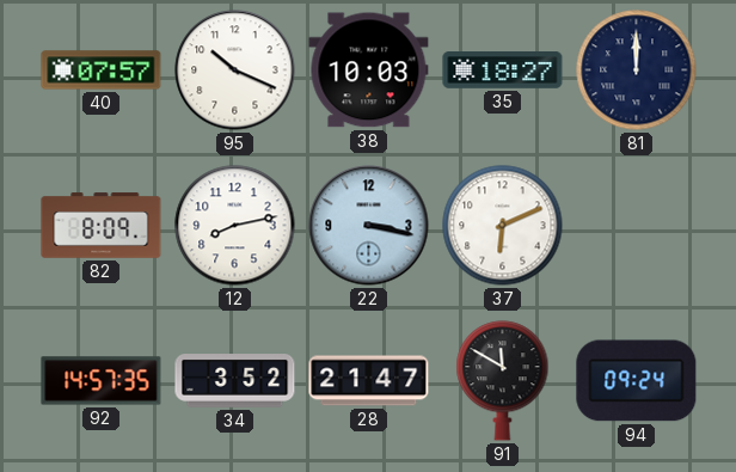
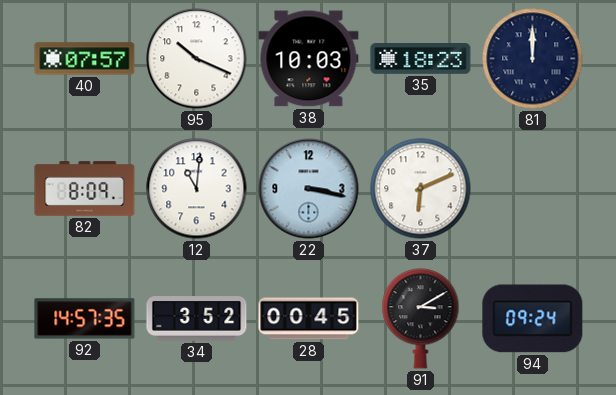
35: 18:27 -> 18:23
12: 8:13 -> 11:01
28: 21:47 -> 00:45
91: 11:50 -> 3:10
